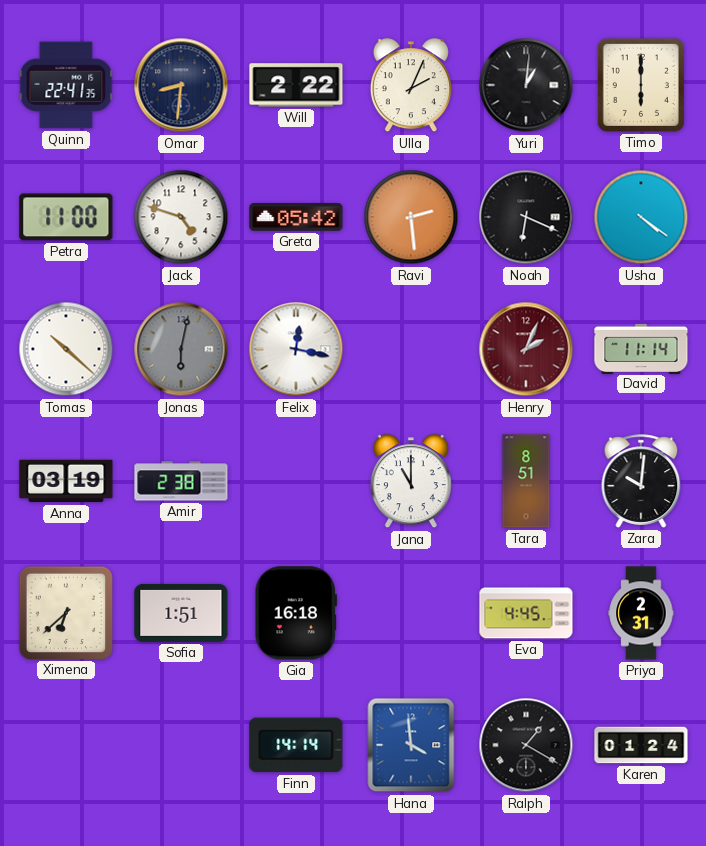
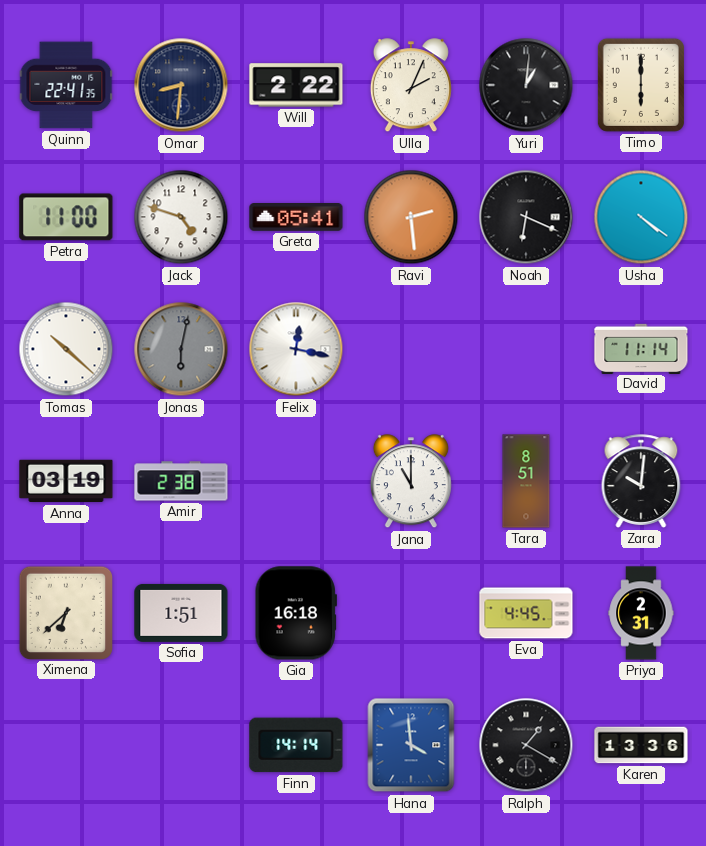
Greta: 05:42 -> 05:41
Henry: 2:04 -> none
Karen: 01:24 -> 13:36
